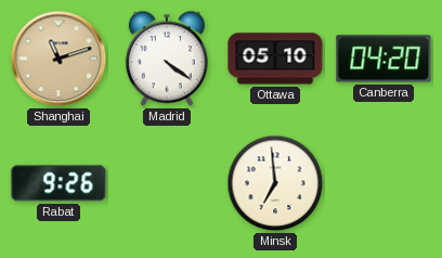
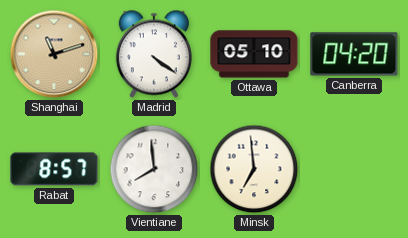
Rabat: 9:26 -> 8:57
Vientiane: none -> 7:59
